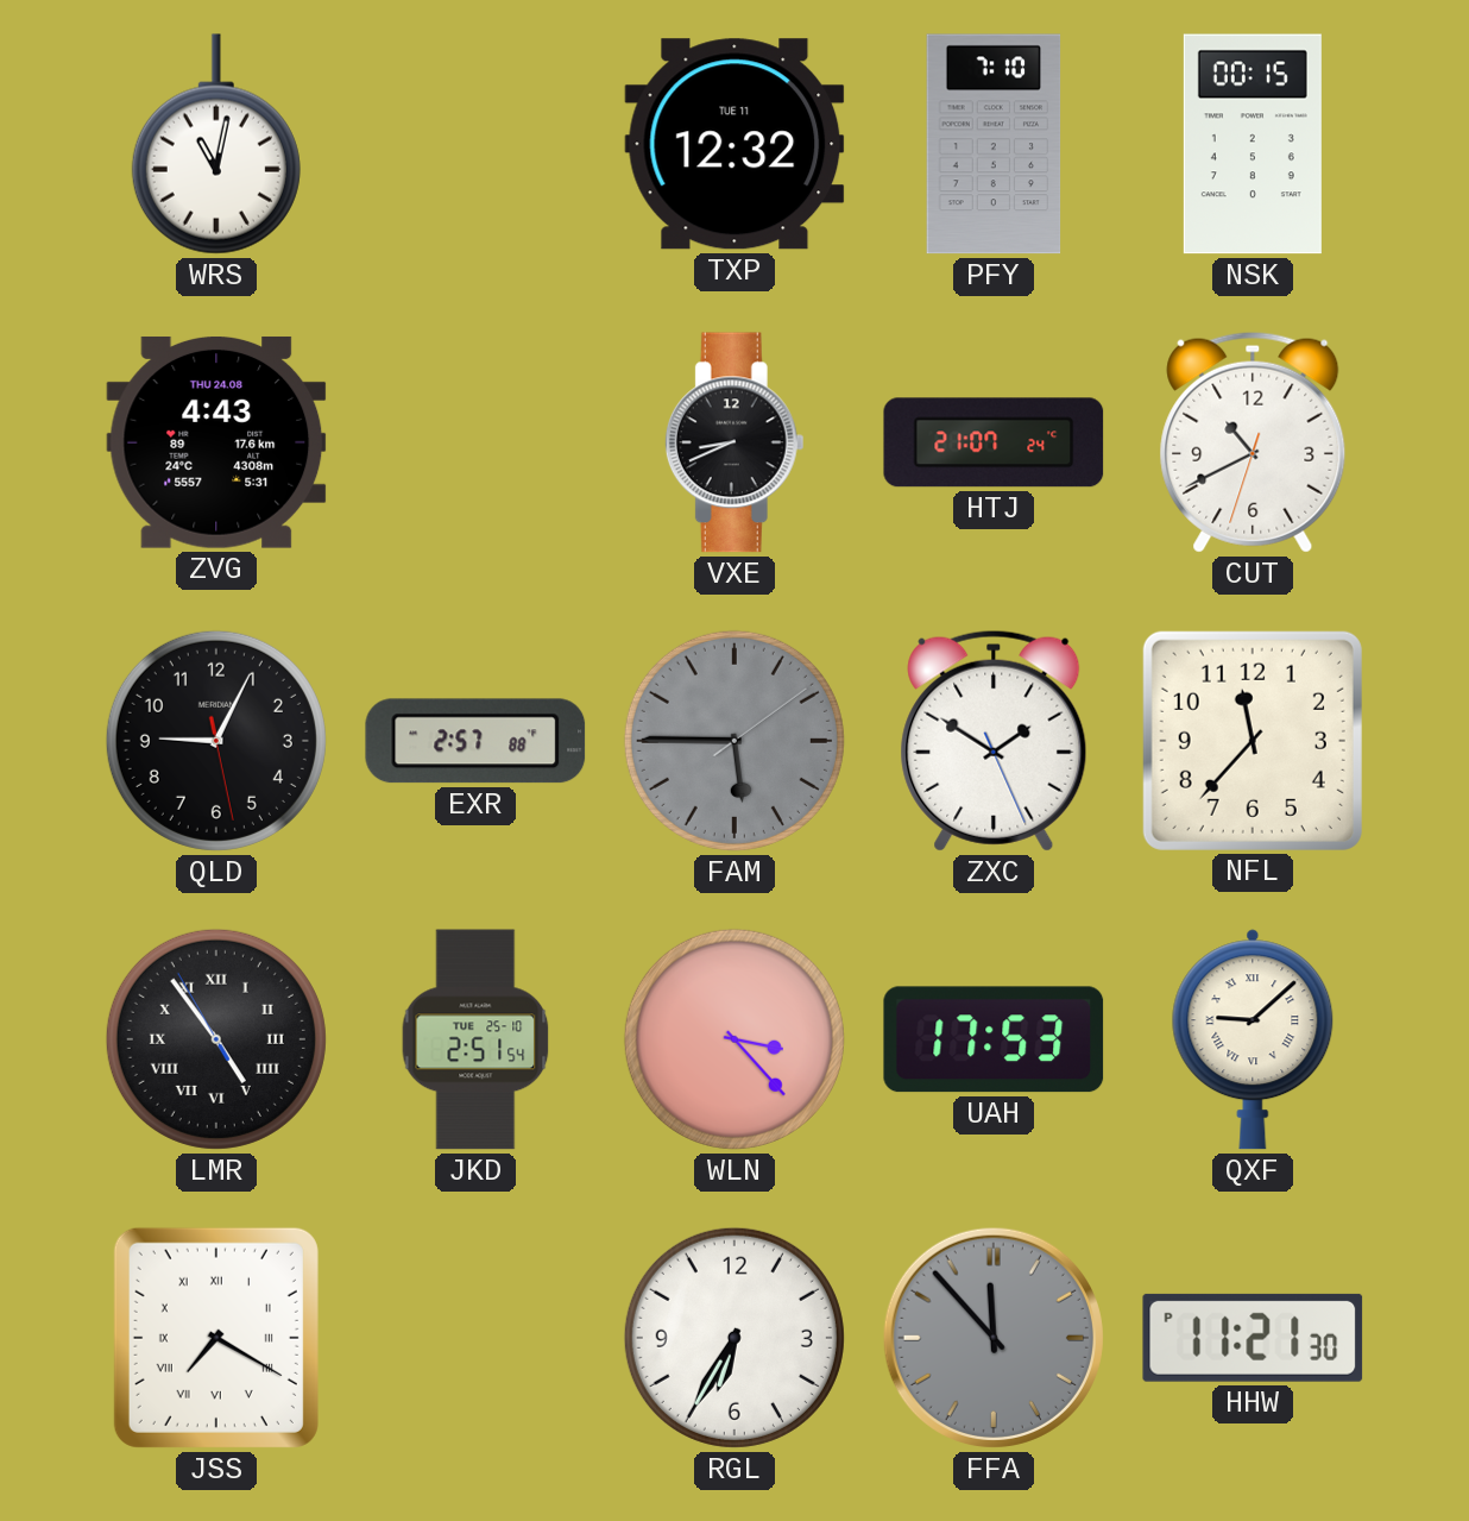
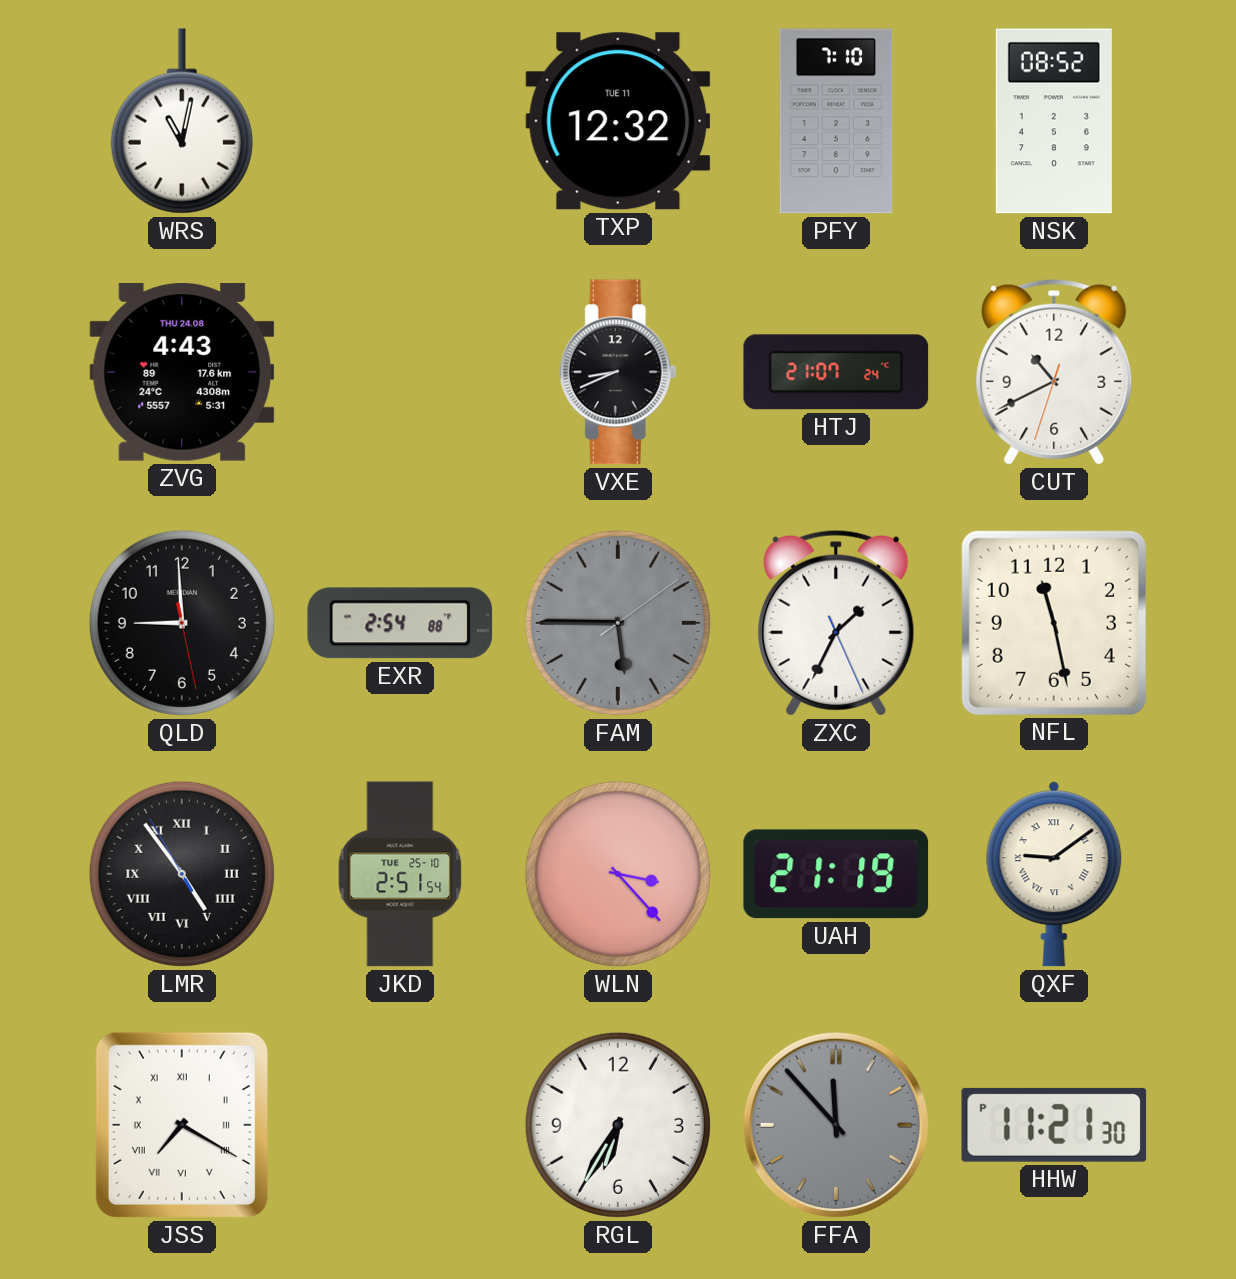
NSK: 00:15 -> 08:52
QLD: 9:04 -> 8:59
EXR: 2:57 -> 2:54
ZXC: 1:50 -> 1:34
NFL: 11:37 -> 11:28
UAH: 17:53 -> 21:19
QXF: 9:08 -> 9:09
